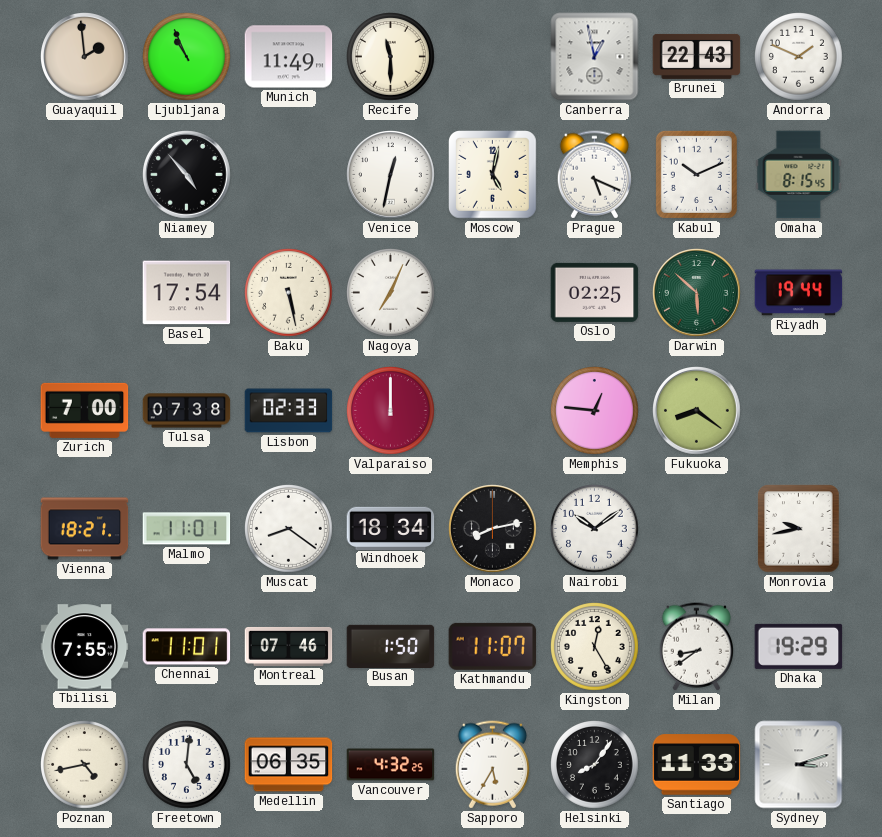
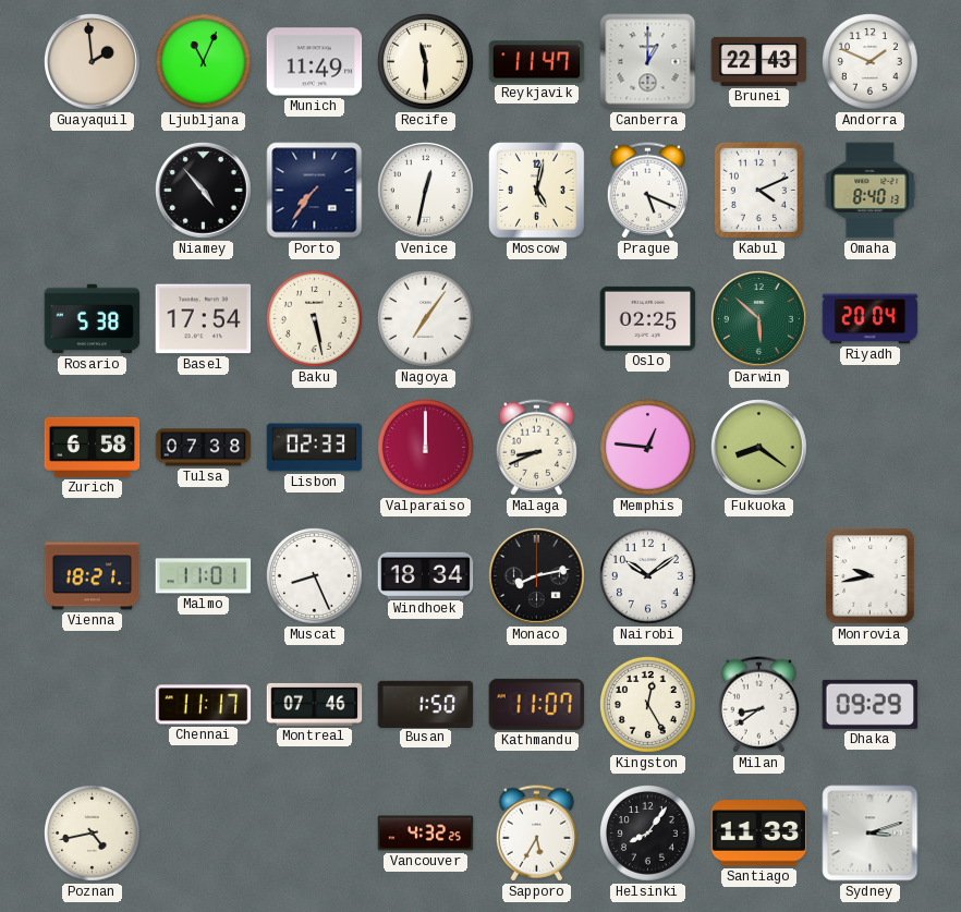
Ljubljana: 10:56 -> 11:04
Reykjavik: none -> 11:47
Canberra: 12:58 -> 1:00
Porto: none -> 7:36
Kabul: 10:11 -> 4:11
Omaha: 8:15 -> 8:40
Rosario: none -> 5:38
Nagoya: 7:04 -> 7:06
Riyadh: 19:44 -> 20:04
Zurich: 7:00 -> 6:58
Malaga: none -> 8:41
Muscat: 8:21 -> 8:26
Tbilisi: 7:55 -> none
Chennai: 11:01 -> 11:17
Dhaka: 19:29 -> 09:29
Freetown: 5:01 -> none
Medellin: 06:35 -> none
